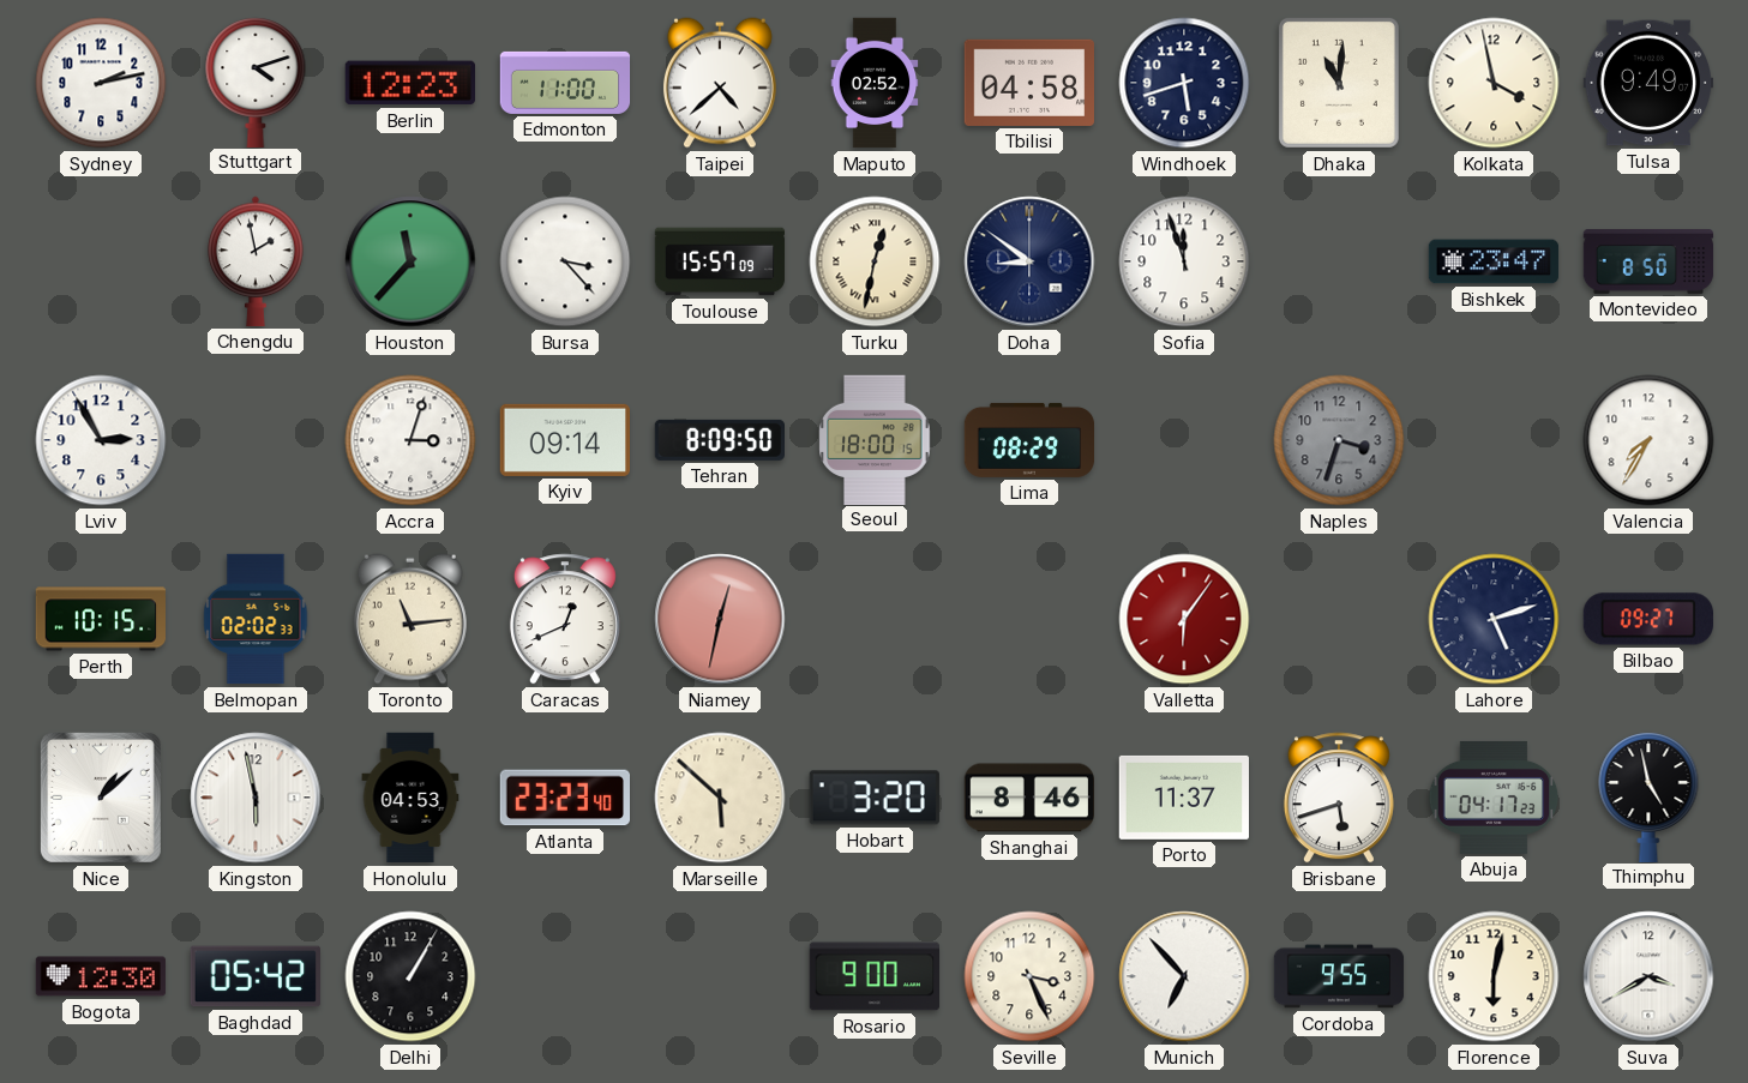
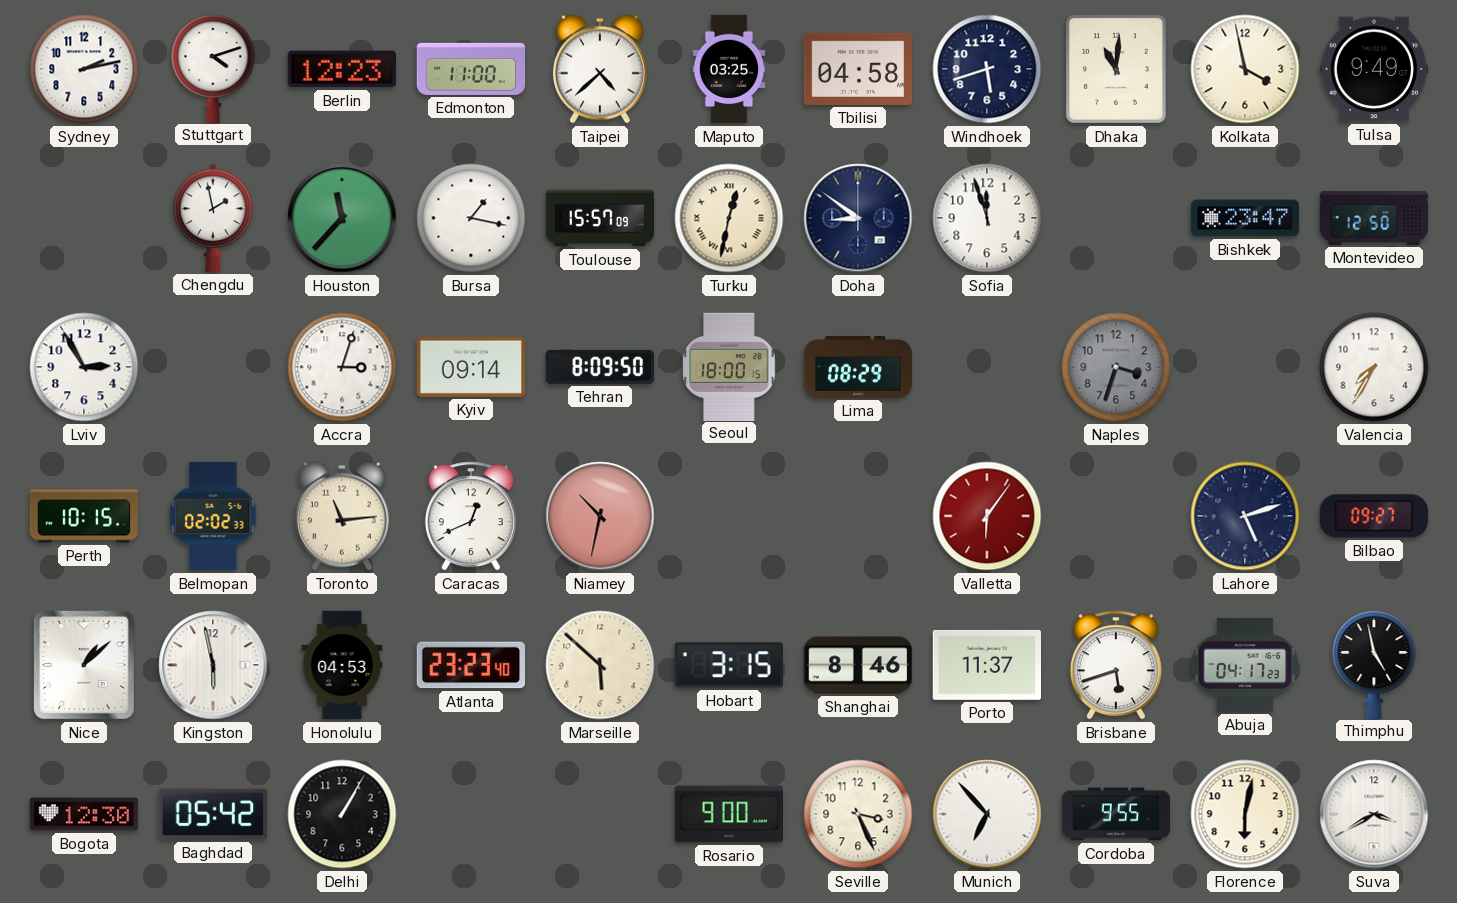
Maputo: 02:52 -> 03:25
Bursa: 3:23 -> 1:17
Montevideo: 8:50 -> 12:50
Niamey: 12:32 -> 10:32
Hobart: 3:20 -> 3:15
